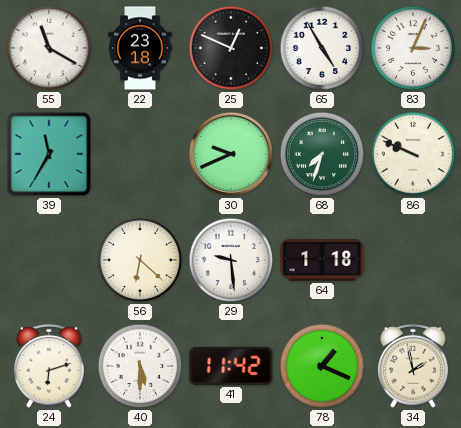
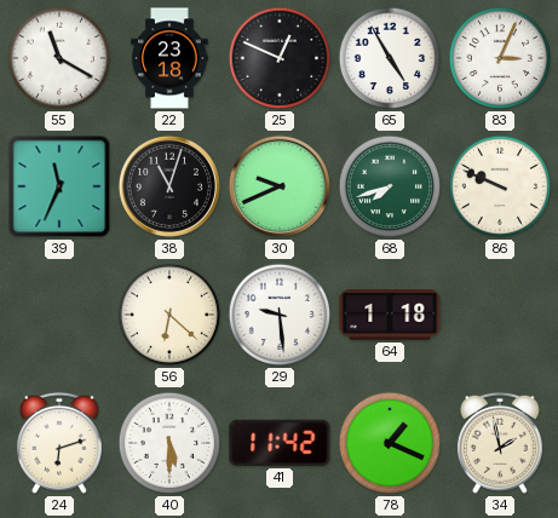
39: 11:35 -> 11:34
38: none -> 11:03
68: 7:33 -> 7:42
